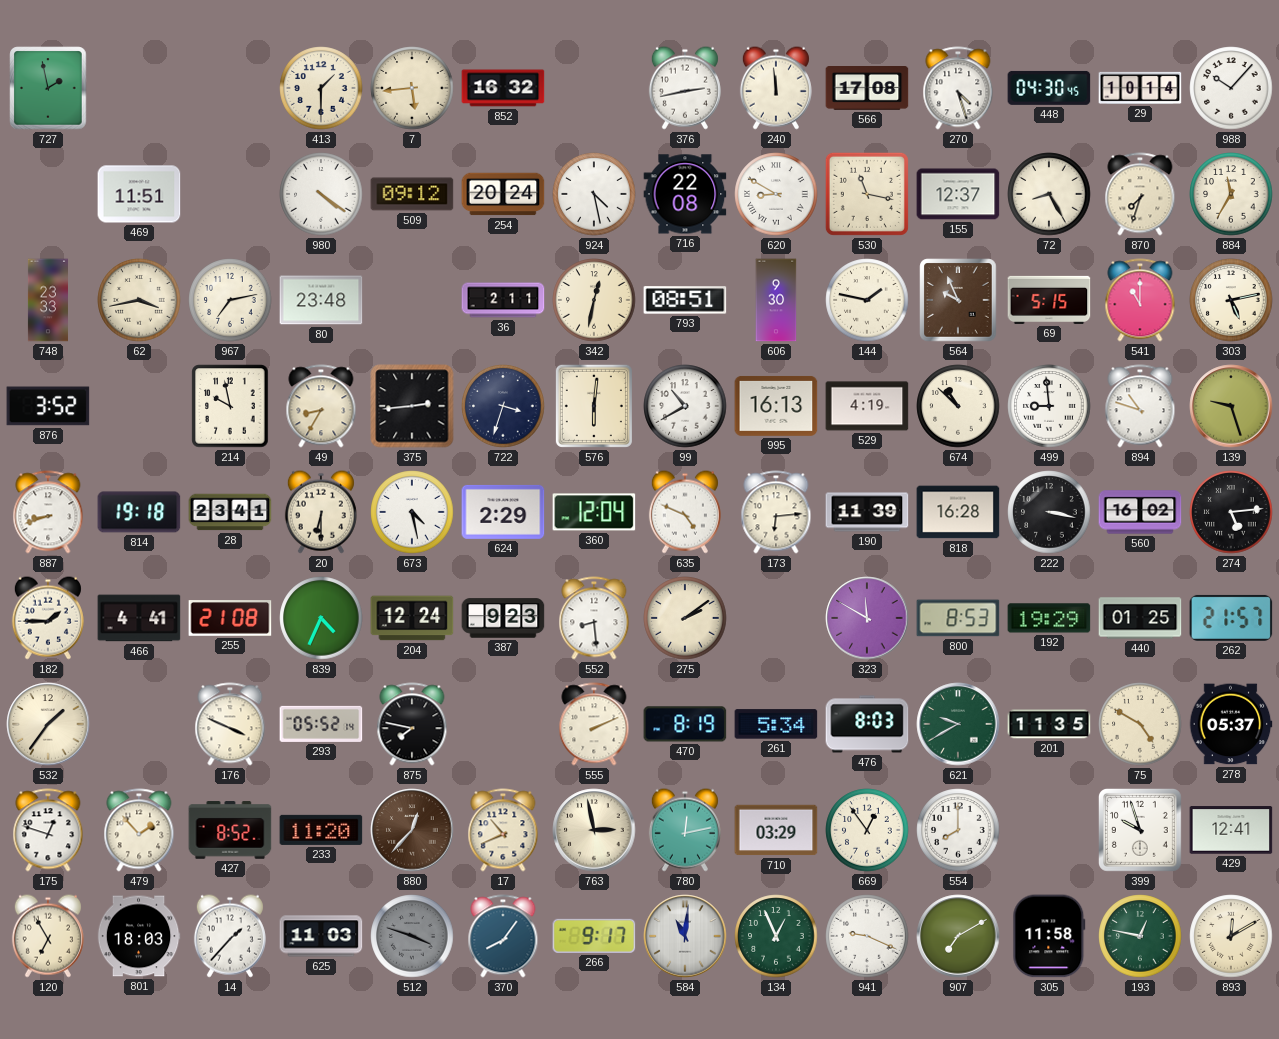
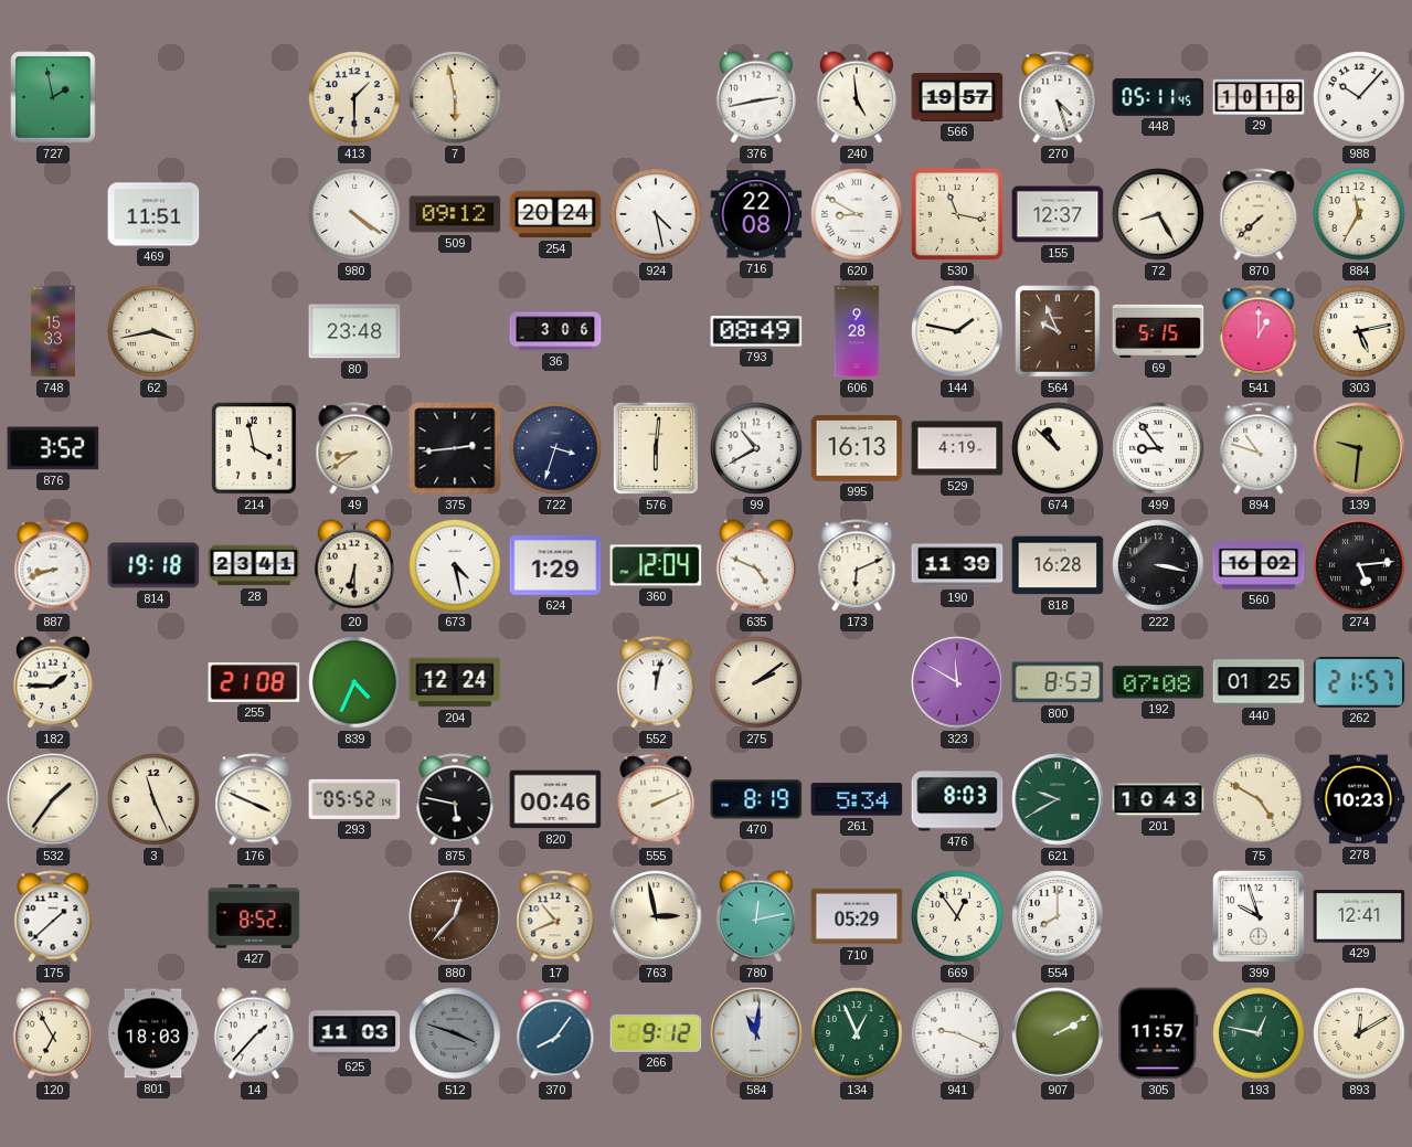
7: 5:44 -> 5:58
852: 16:32 -> none
240: 11:59 -> 4:59
566: 17:08 -> 19:57
448: 04:30 -> 05:11
29: 10:14 -> 10:18
870: 7:33 -> 7:38
748: 23:33 -> 15:33
967: 7:13 -> none
36: 2:11 -> 3:06
342: 12:32 -> none
793: 08:51 -> 08:49
606: 9:30 -> 9:28
541: 11:00 -> 1:00
214: 9:58 -> 3:58
49: 8:35 -> 8:39
499: 8:59 -> 8:54
139: 9:27 -> 9:31
624: 2:29 -> 1:29
173: 6:14 -> 6:11
466: 4:41 -> none
387: 9:23 -> none
552: 8:29 -> 12:02
192: 19:29 -> 07:08
3: none -> 11:26
875: 7:47 -> 5:47
820: none -> 00:46
201: 11:35 -> 10:43
278: 05:37 -> 10:23
175: 12:48 -> 1:38
479: 1:53 -> none
233: 11:20 -> none
710: 03:29 -> 05:29
266: 9:17 -> 9:12
907: 7:10 -> 2:10
305: 11:58 -> 11:57
